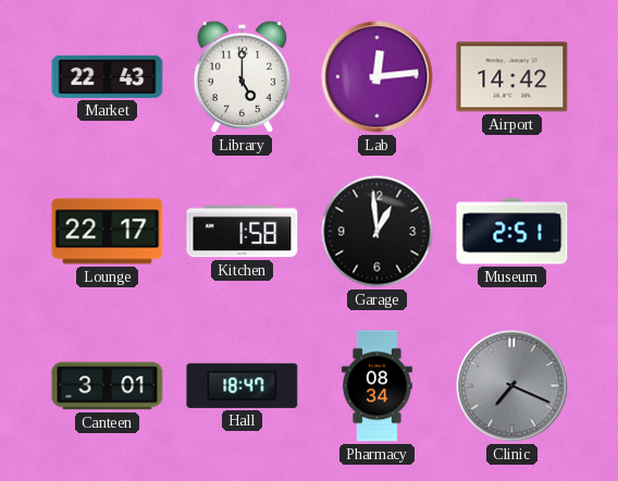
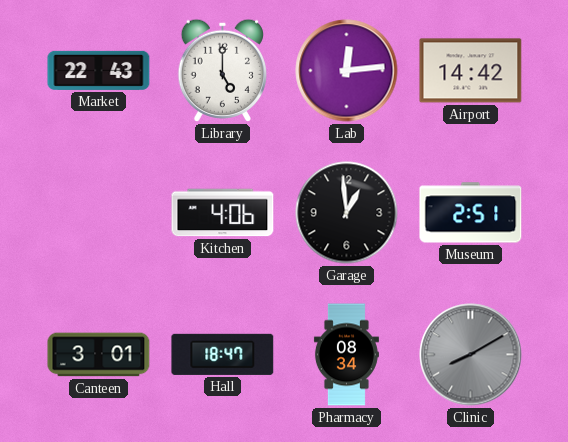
Lounge: 22:17 -> none
Kitchen: 1:58 -> 4:06
Clinic: 7:19 -> 8:10
